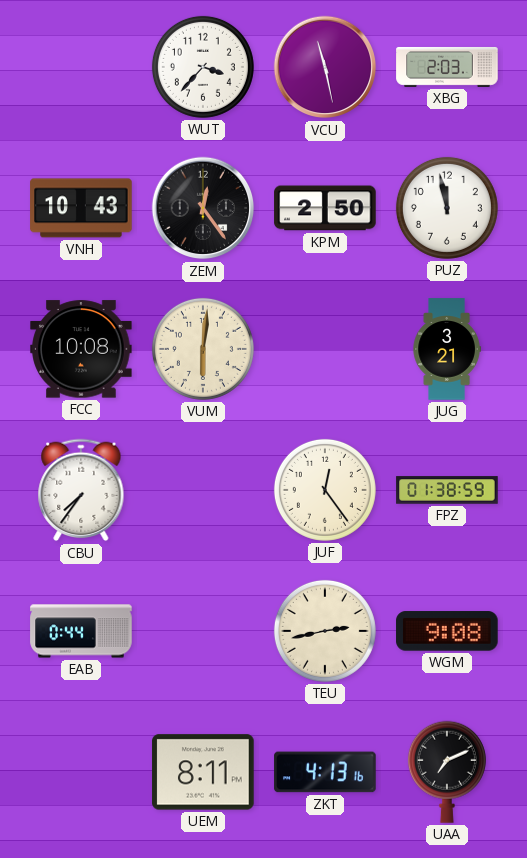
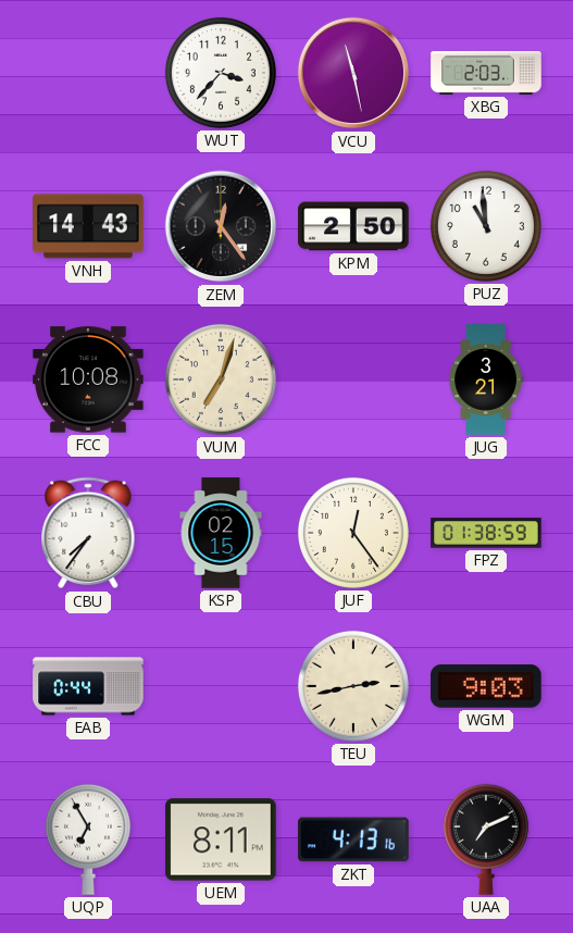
VNH: 10:43 -> 14:43
PUZ: 11:58 -> 10:59
VUM: 6:01 -> 7:03
KSP: none -> 02:15
WGM: 9:08 -> 9:03
UQP: none -> 6:55
